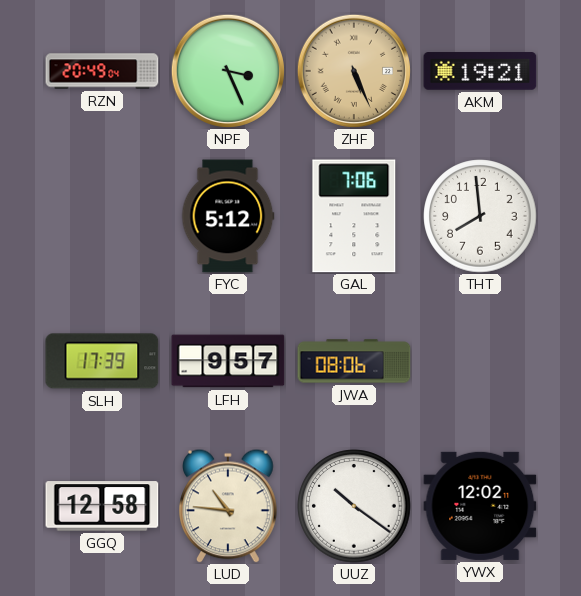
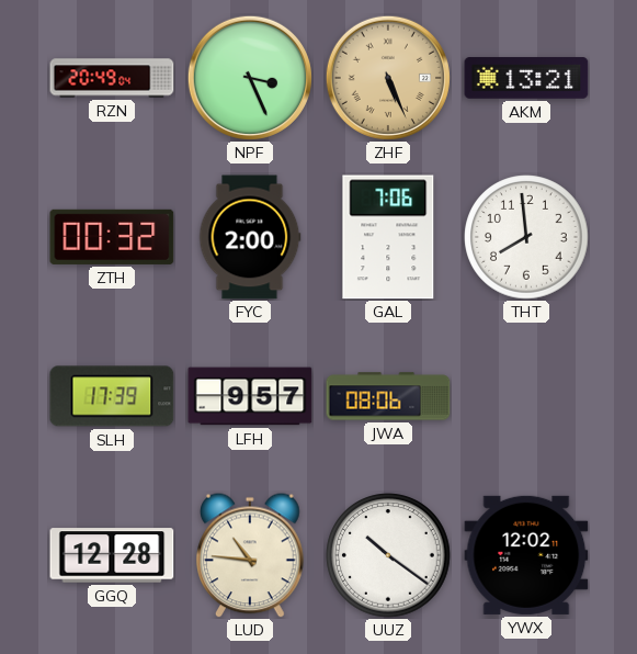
AKM: 19:21 -> 13:21
ZTH: none -> 00:32
FYC: 5:12 -> 2:00
GGQ: 12:58 -> 12:28
